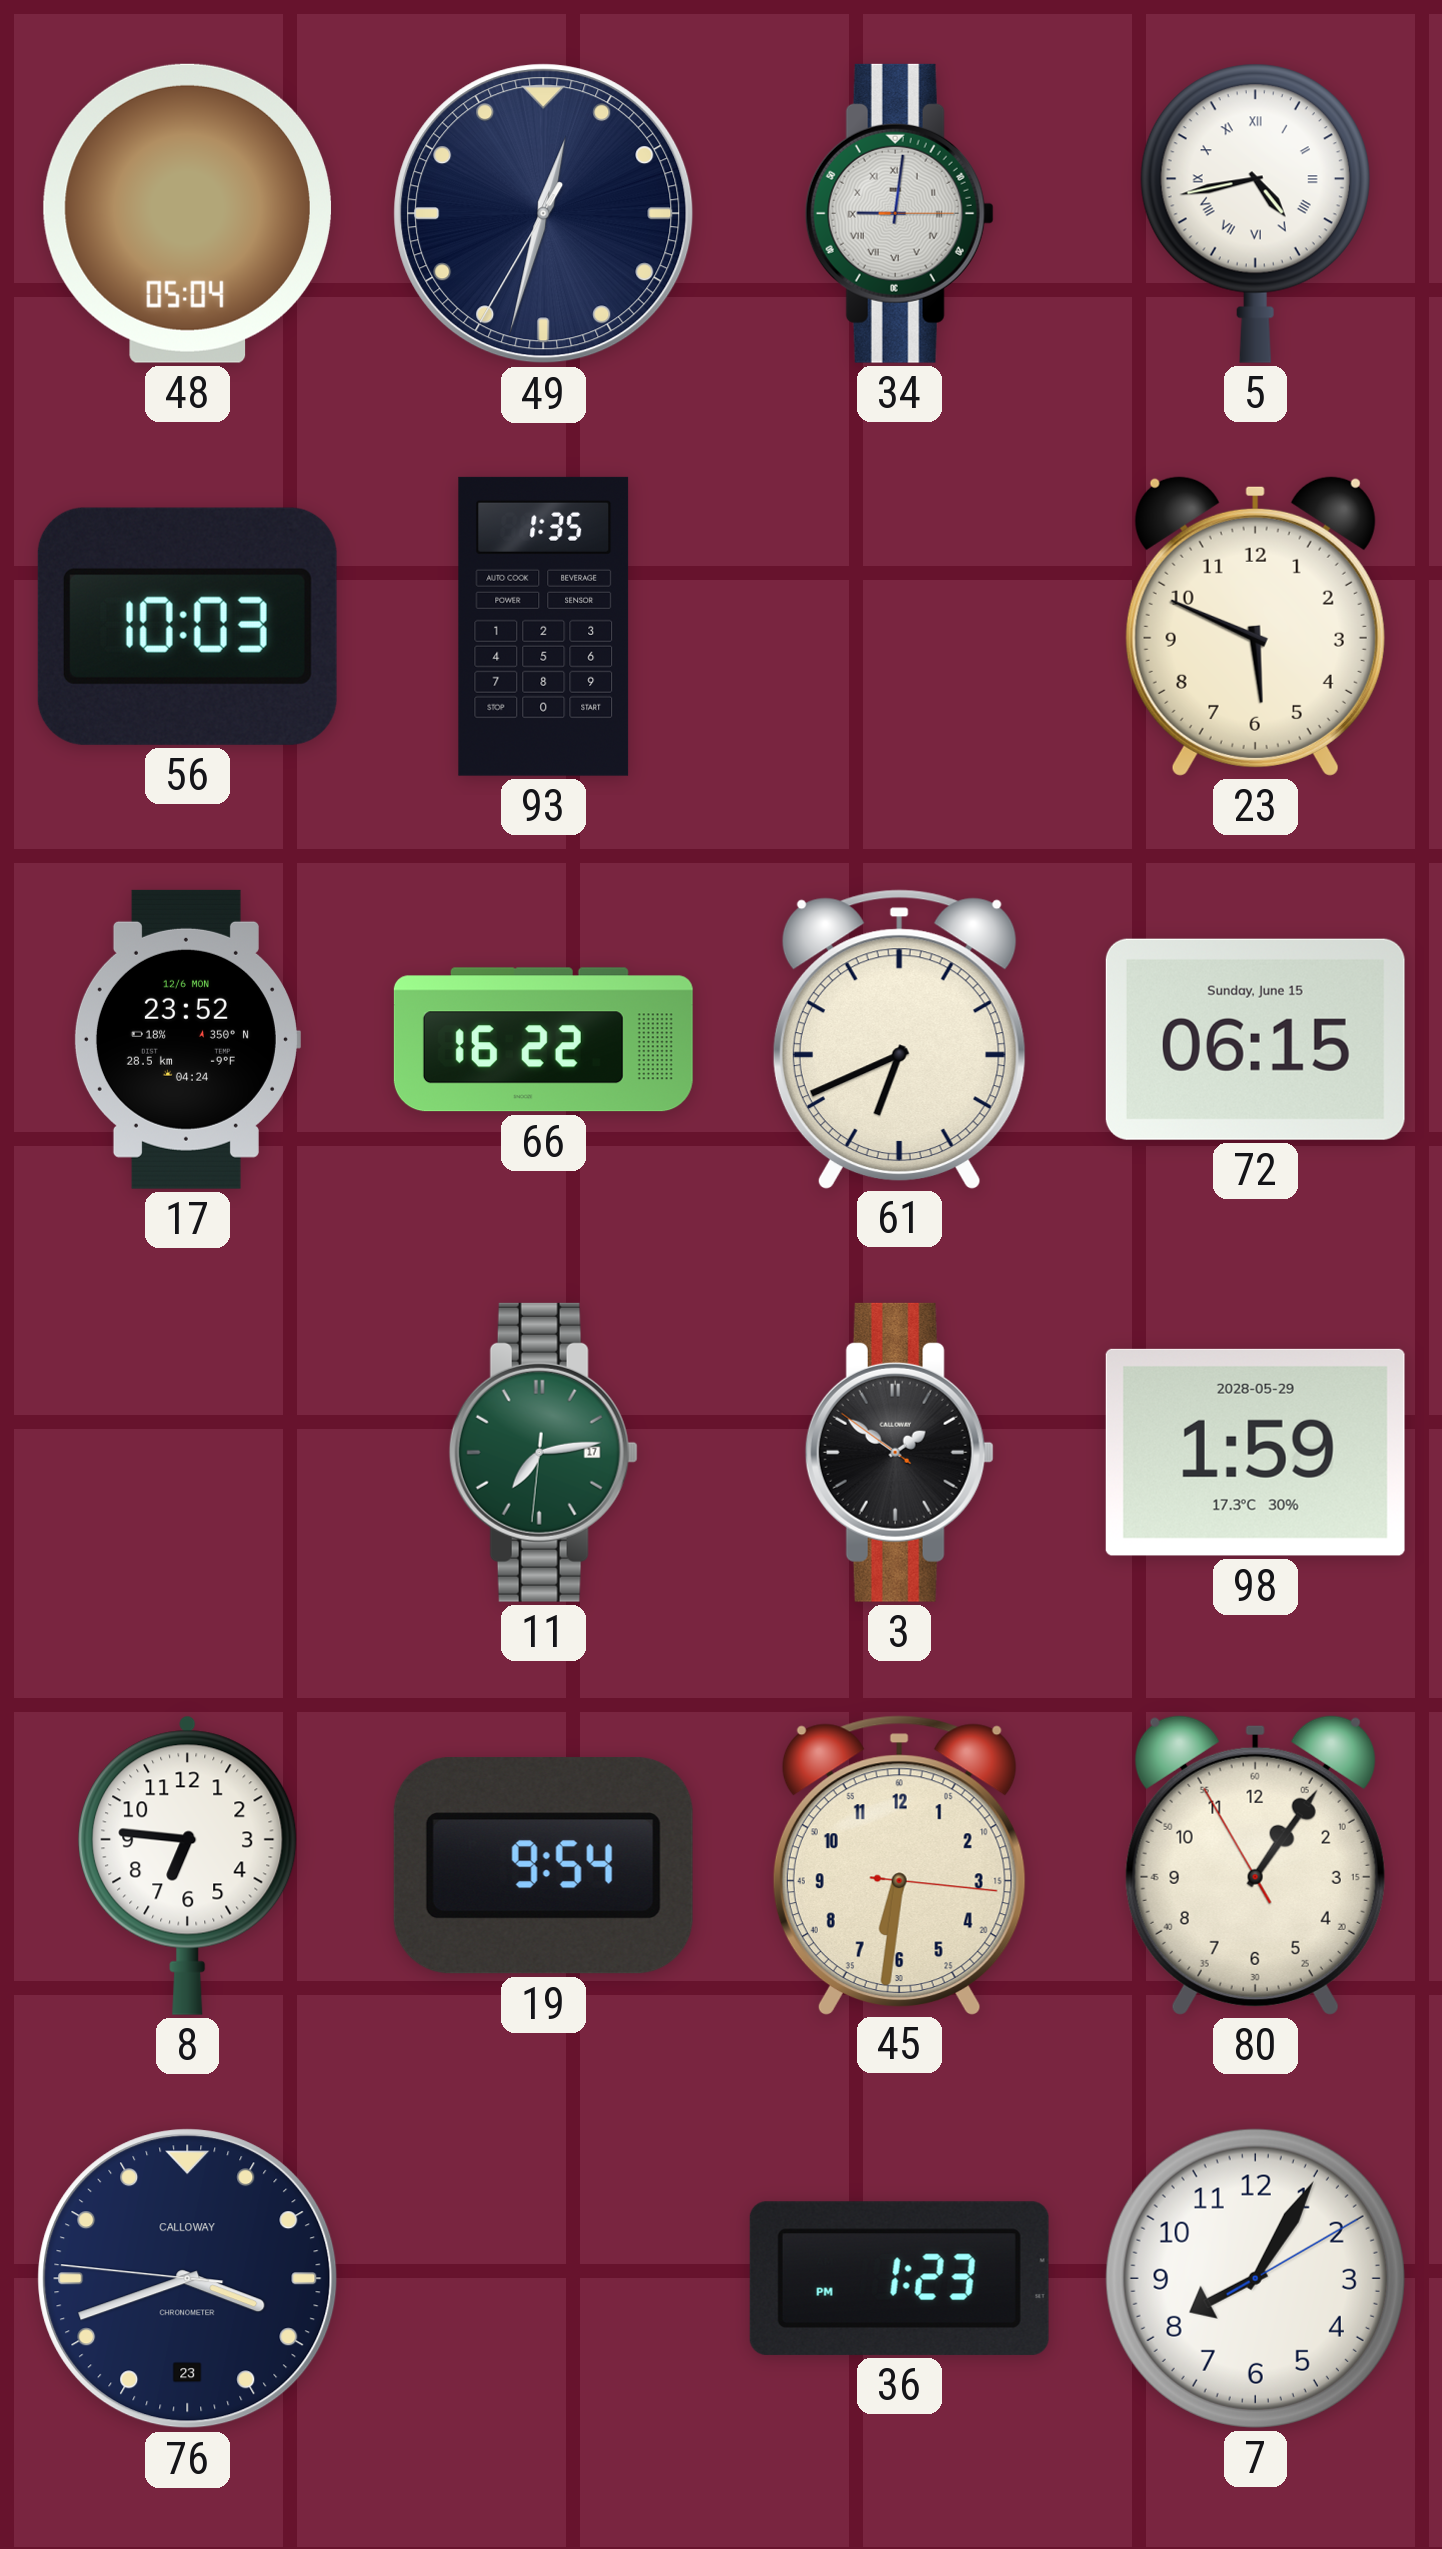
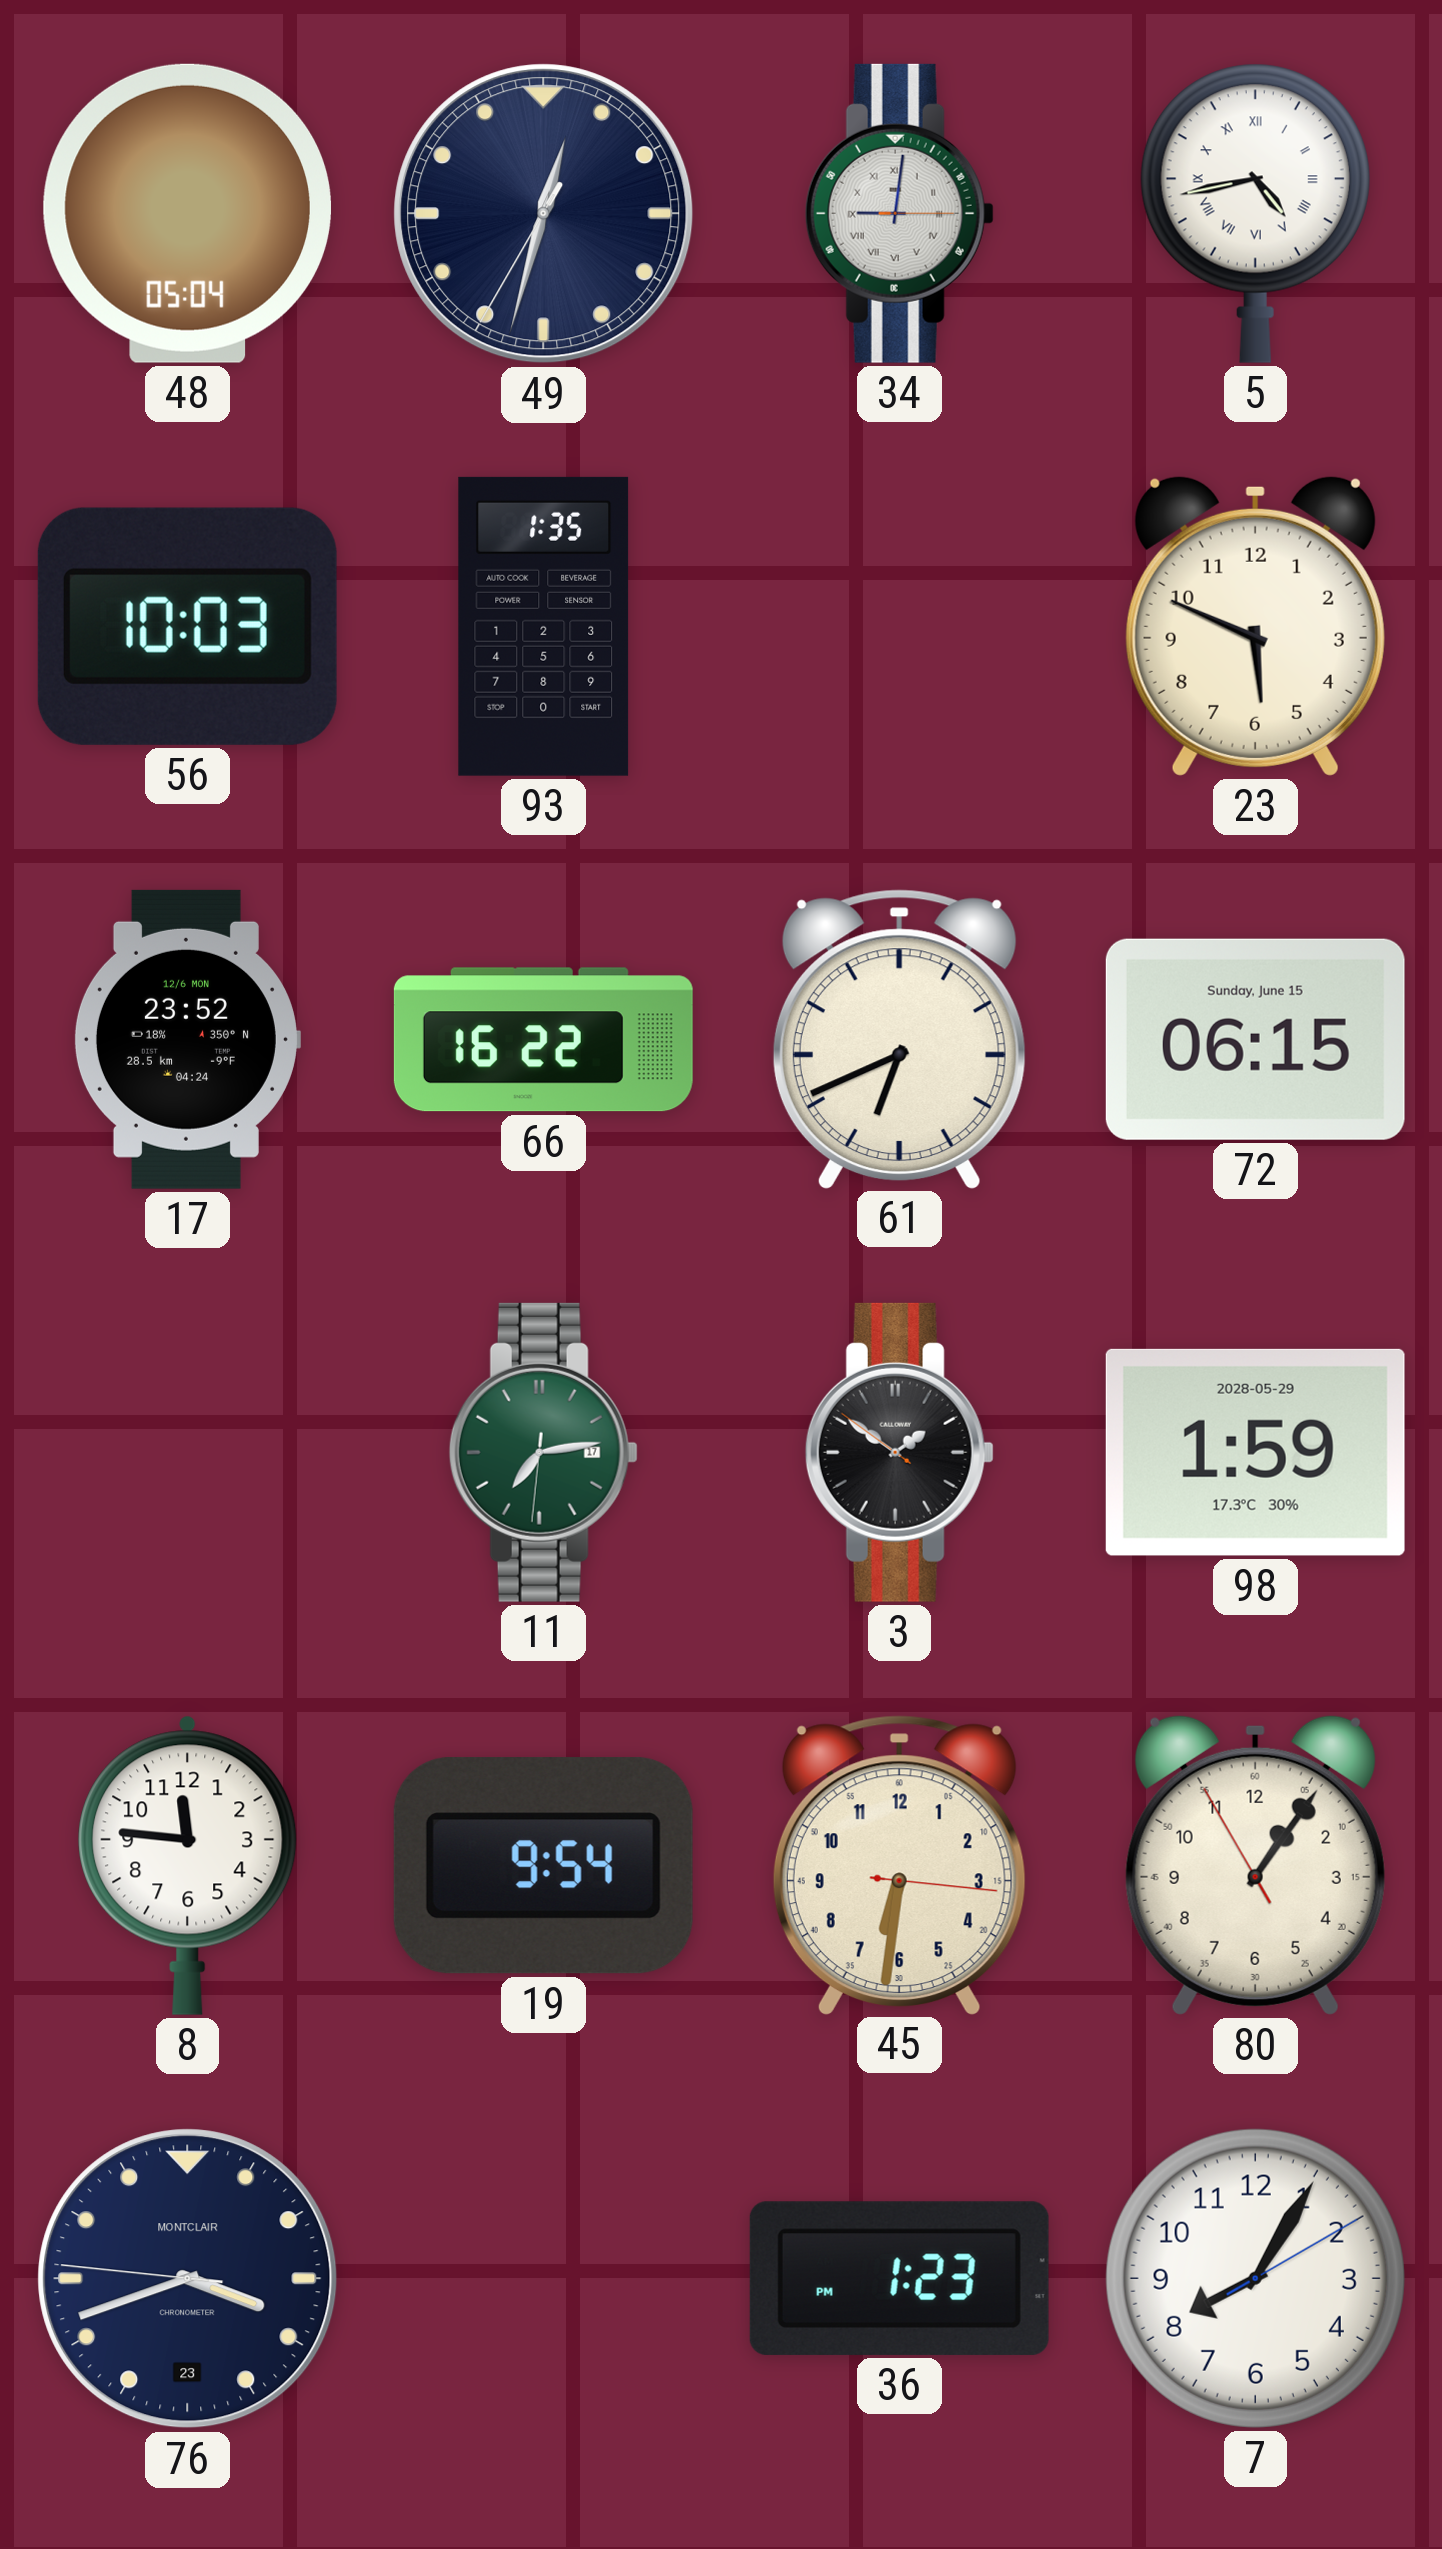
8: 6:46 -> 11:46
76 brand: CALLOWAY -> MONTCLAIR
